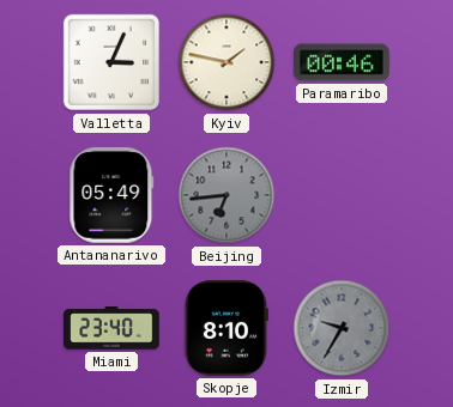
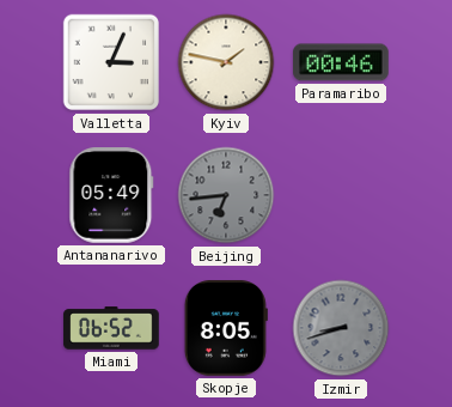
Miami: 23:40 -> 06:52
Skopje: 8:10 -> 8:05
Izmir: 9:35 -> 8:42
